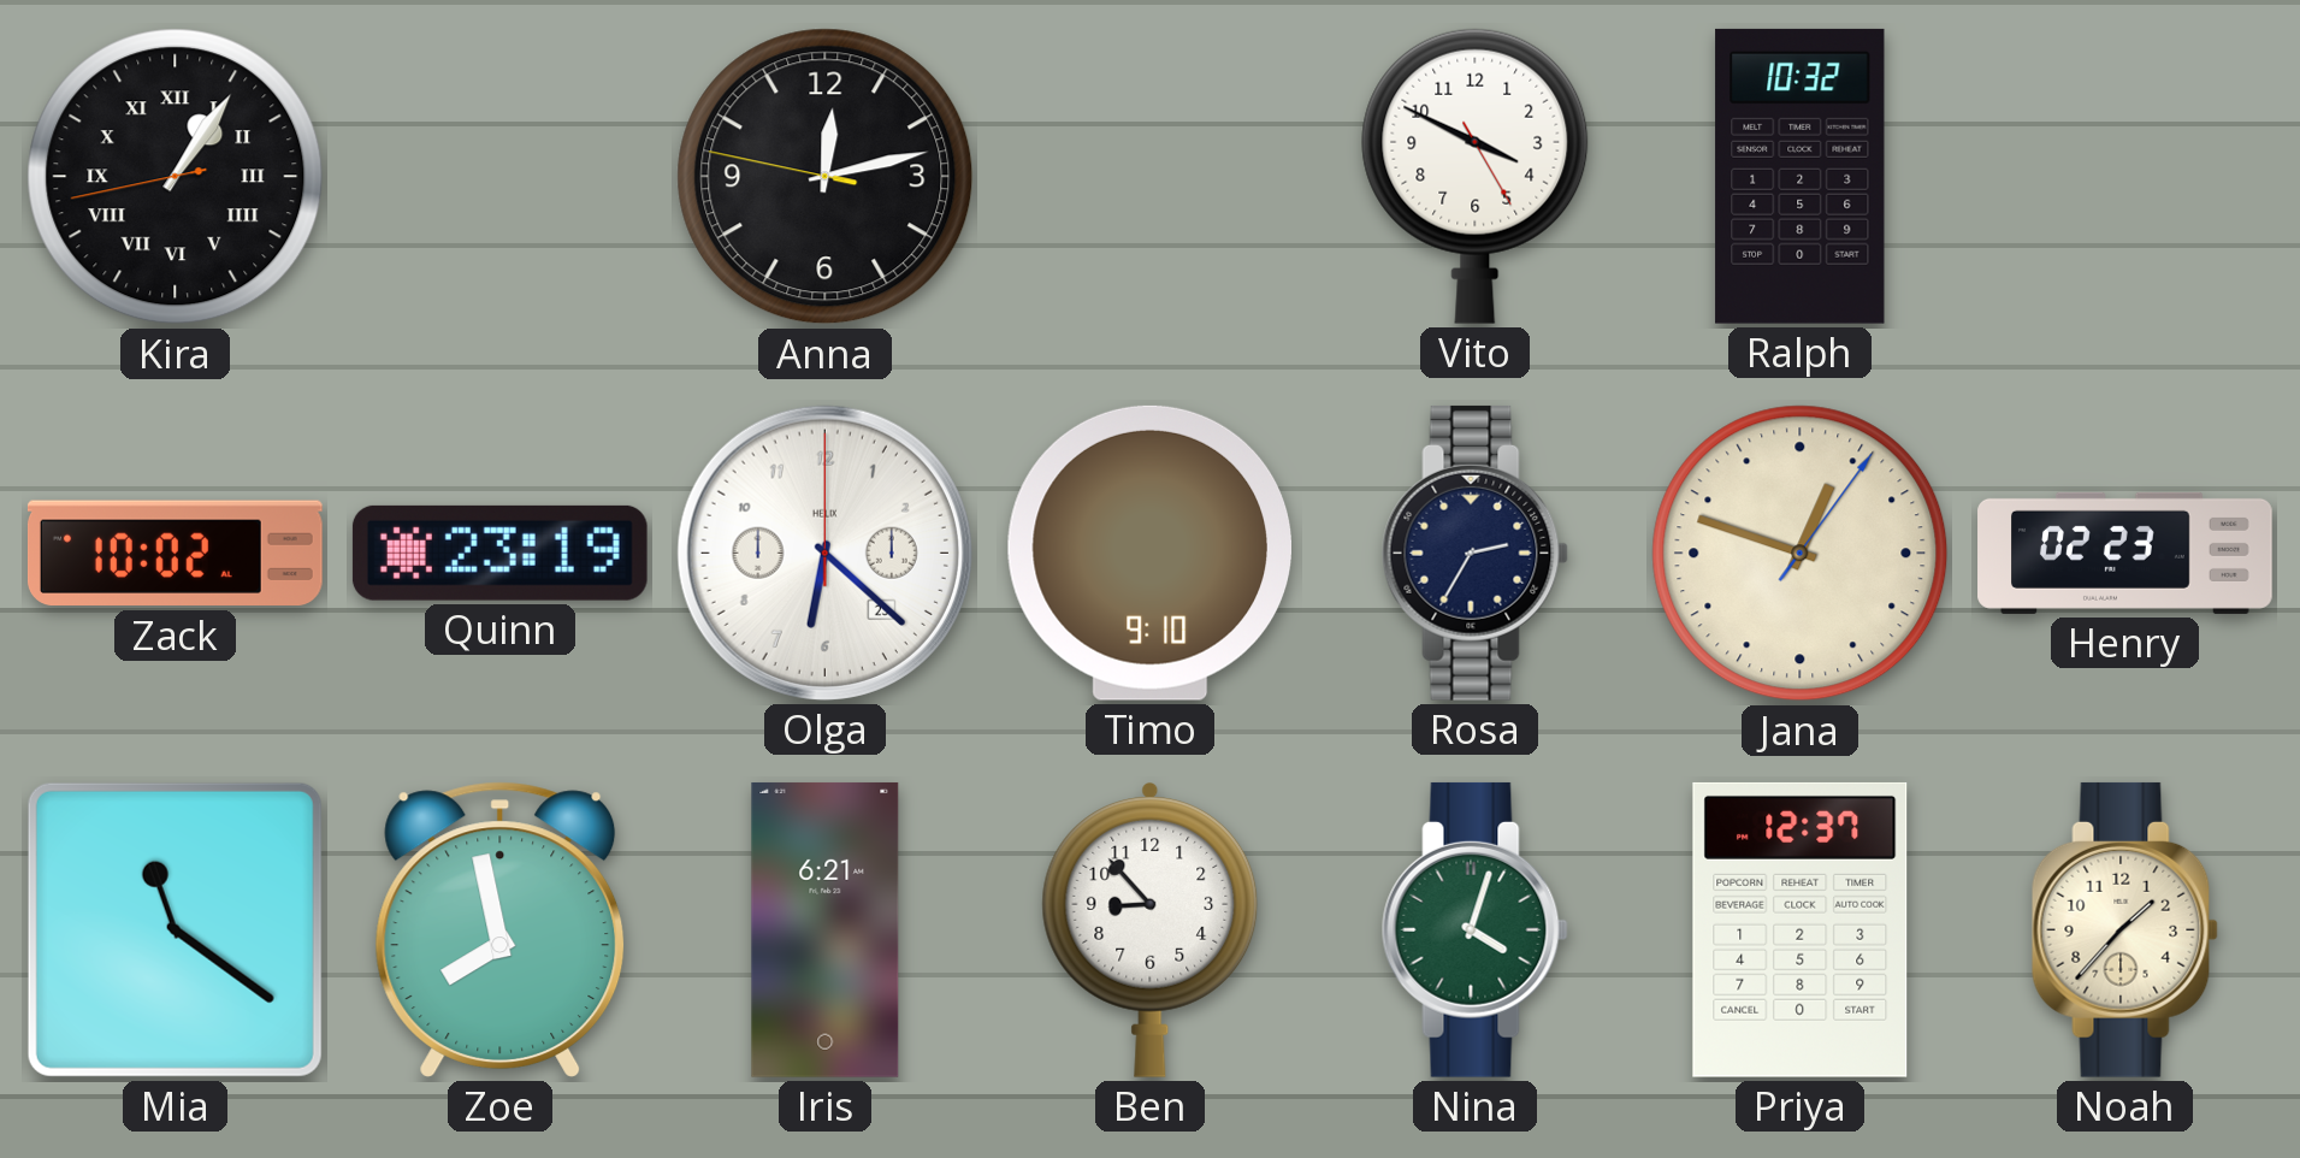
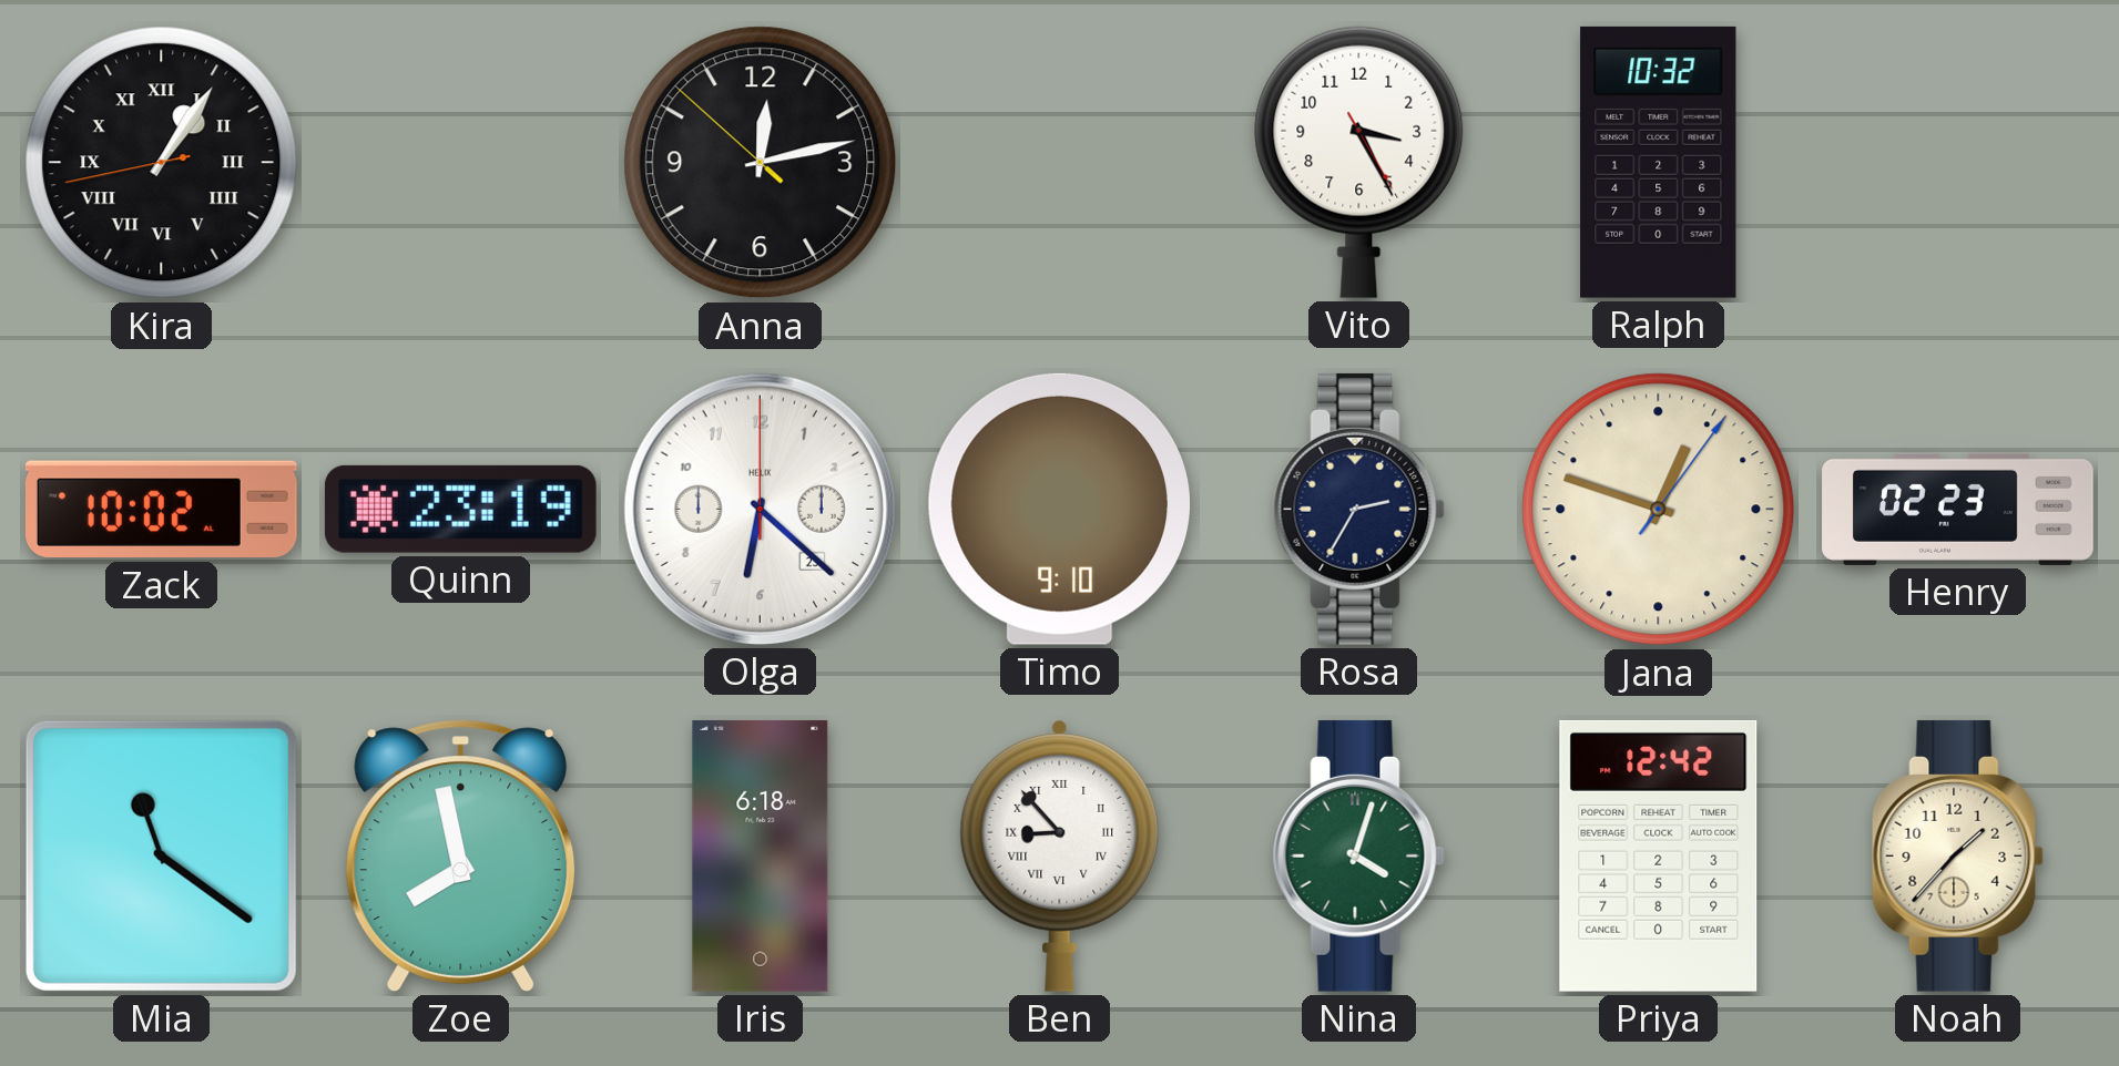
Anna: 12:12:47 -> 12:12:52
Vito: 3:49 -> 3:25
Iris: 6:21 -> 6:18
Ben numerals: Arabic -> Roman
Priya: 12:37 -> 12:42
